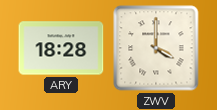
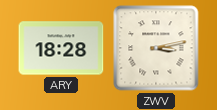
ZWV: 4:00 -> 3:13
